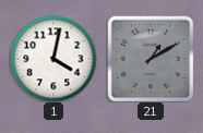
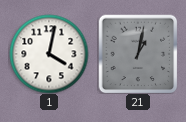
21: 1:10 -> 1:02
